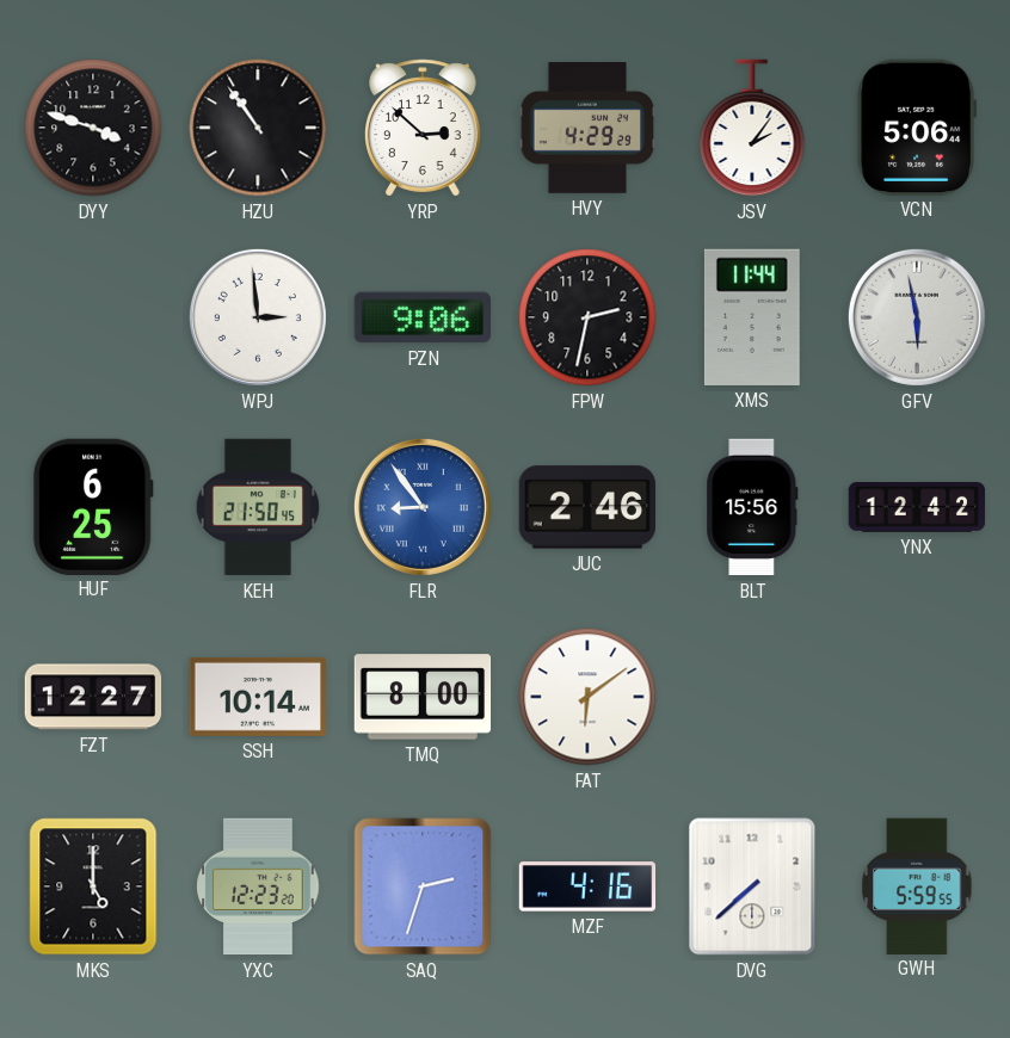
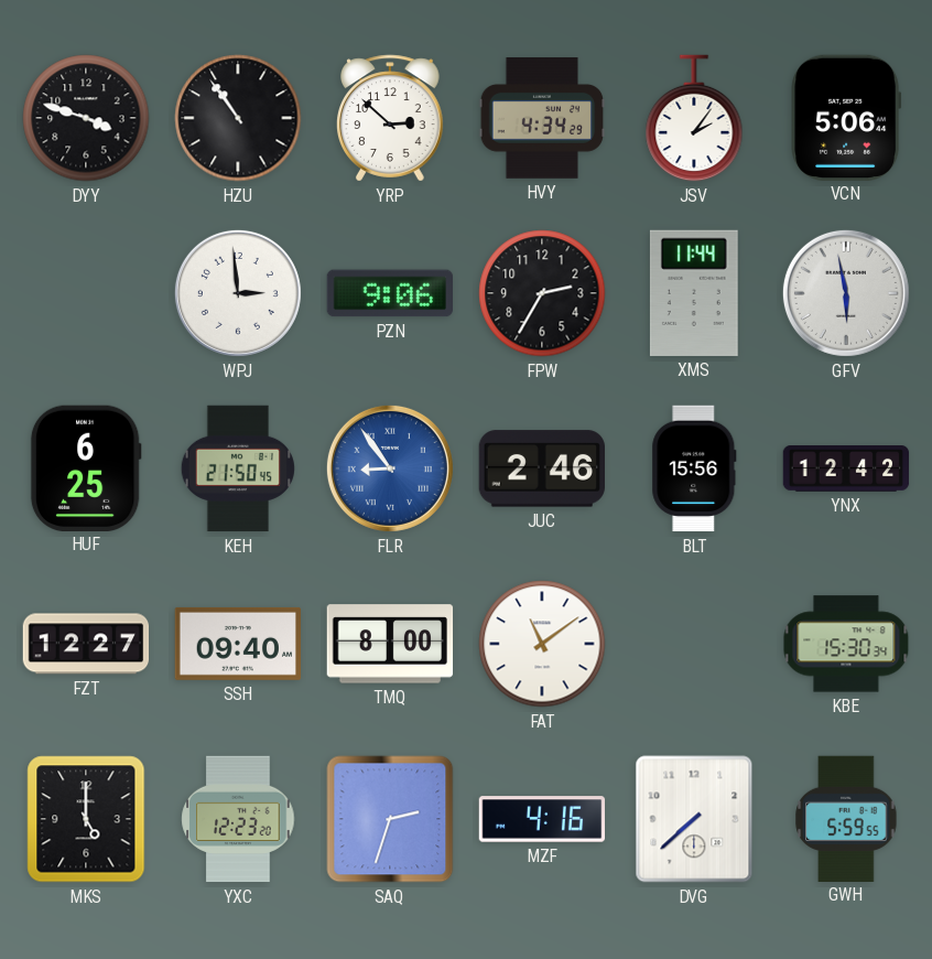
HVY: 4:29 -> 4:34
FPW: 2:32 -> 2:35
SSH: 10:14 -> 09:40
FAT: 6:09 -> 11:09
KBE: none -> 15:30
